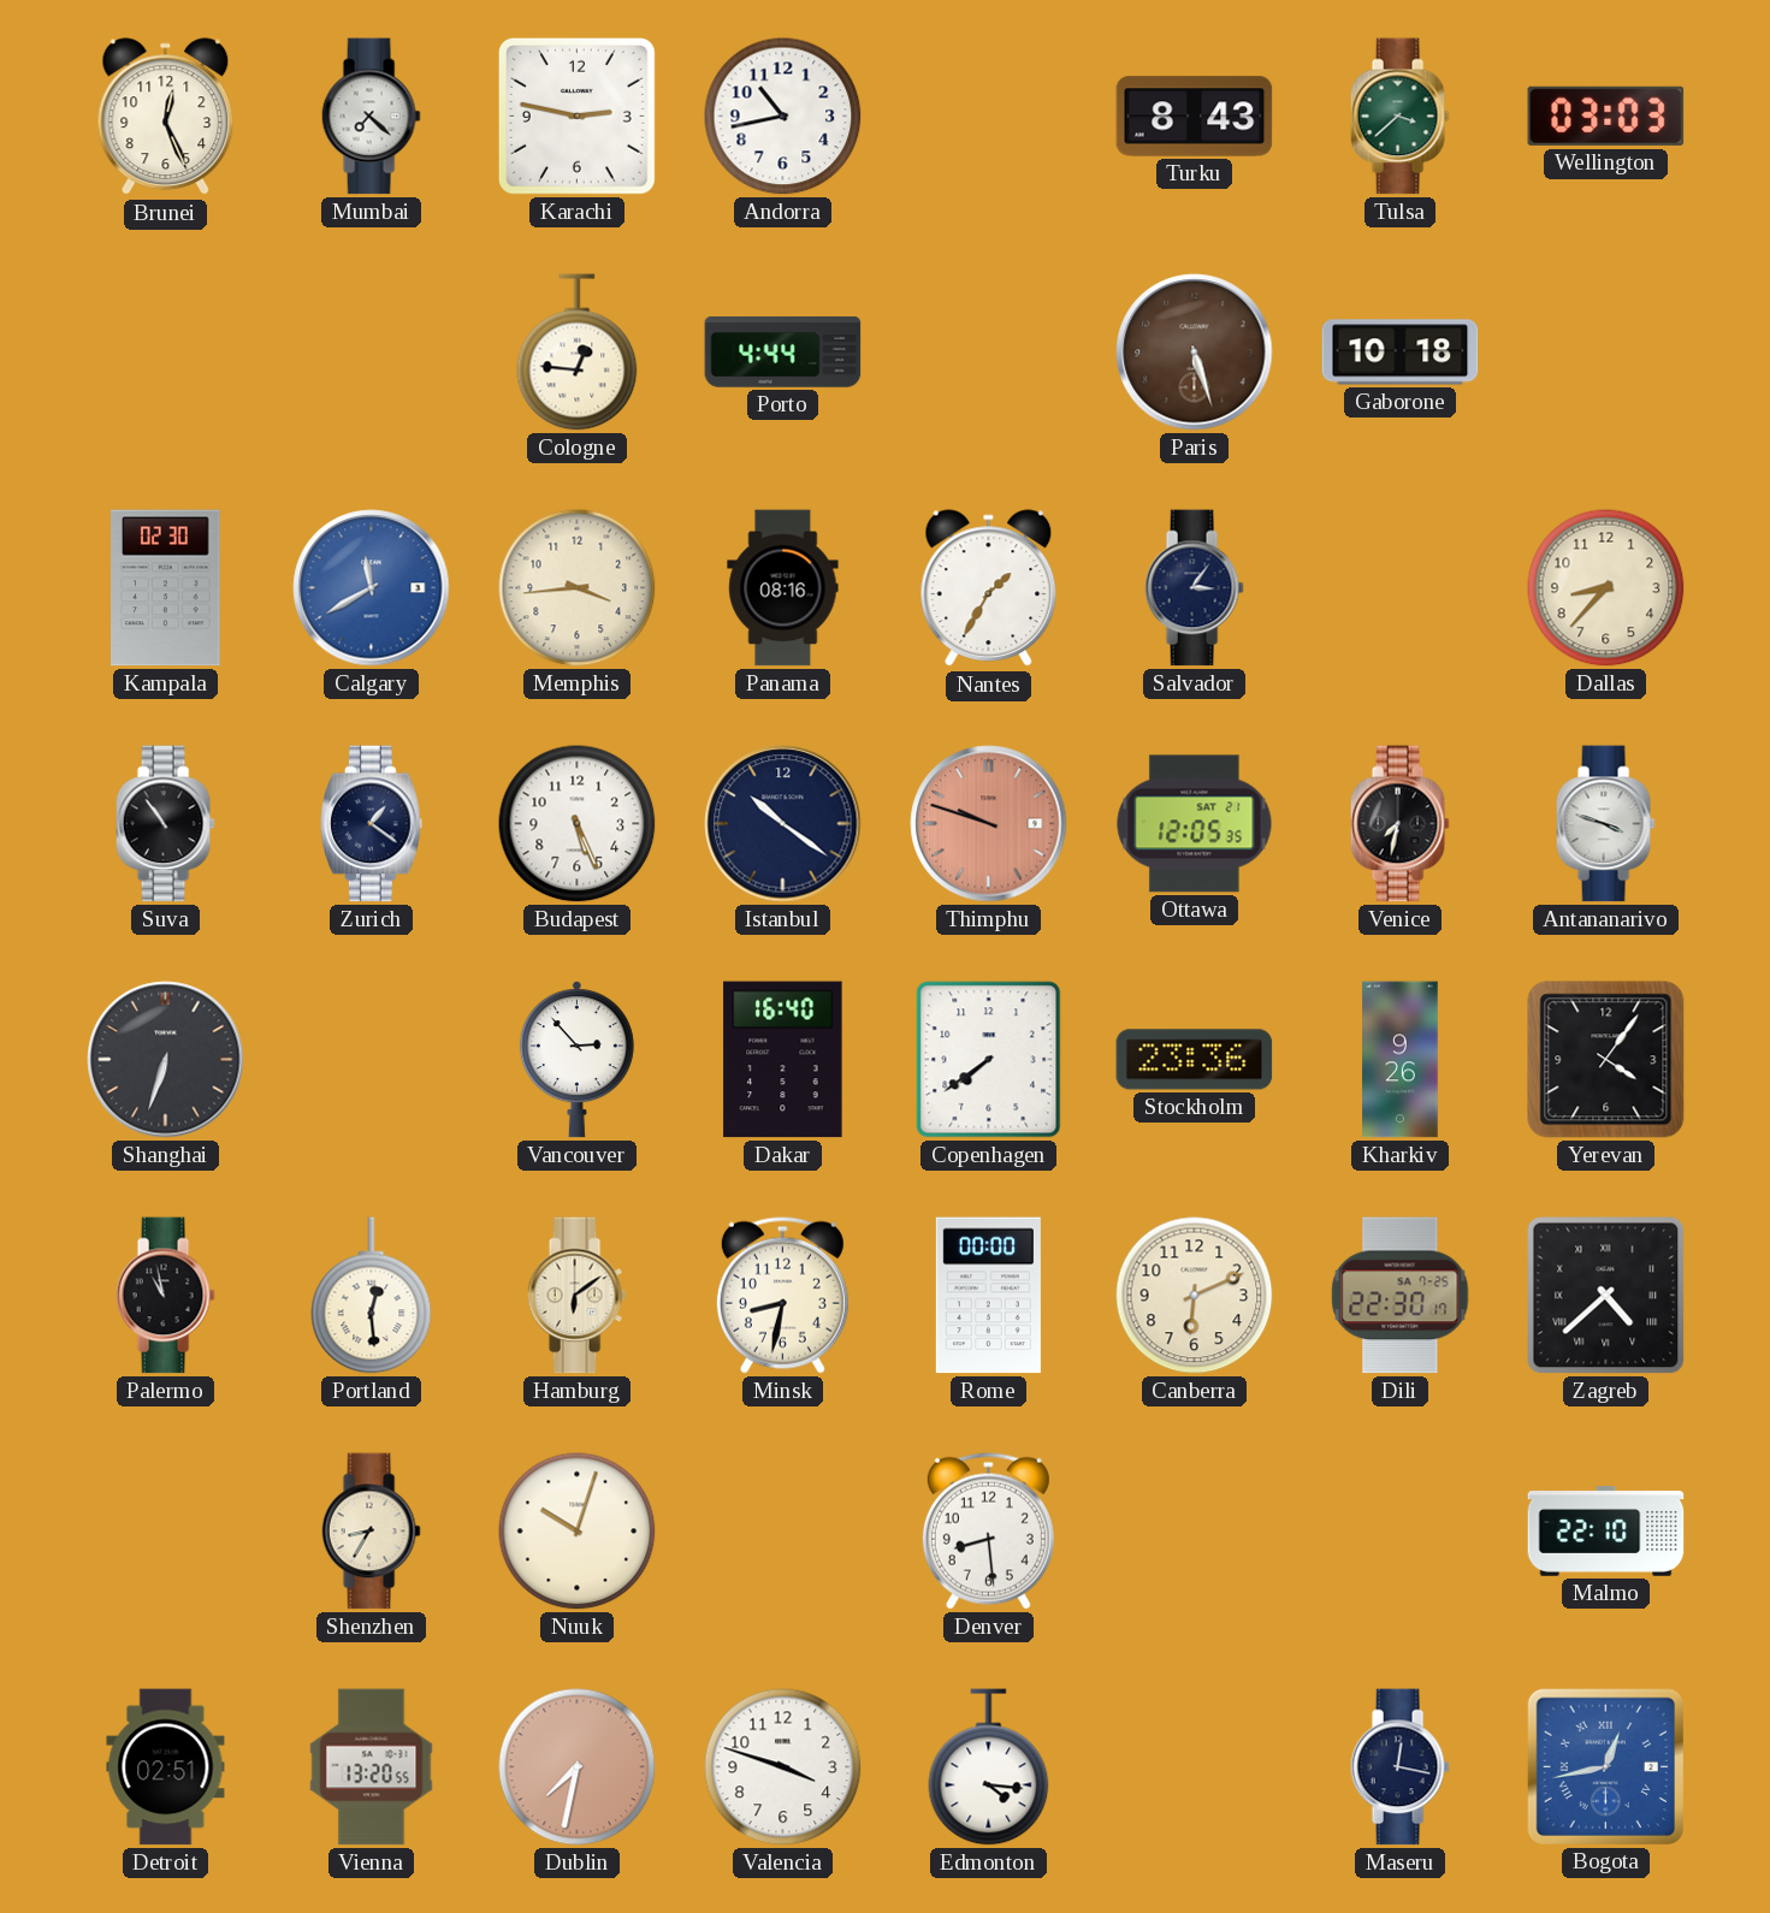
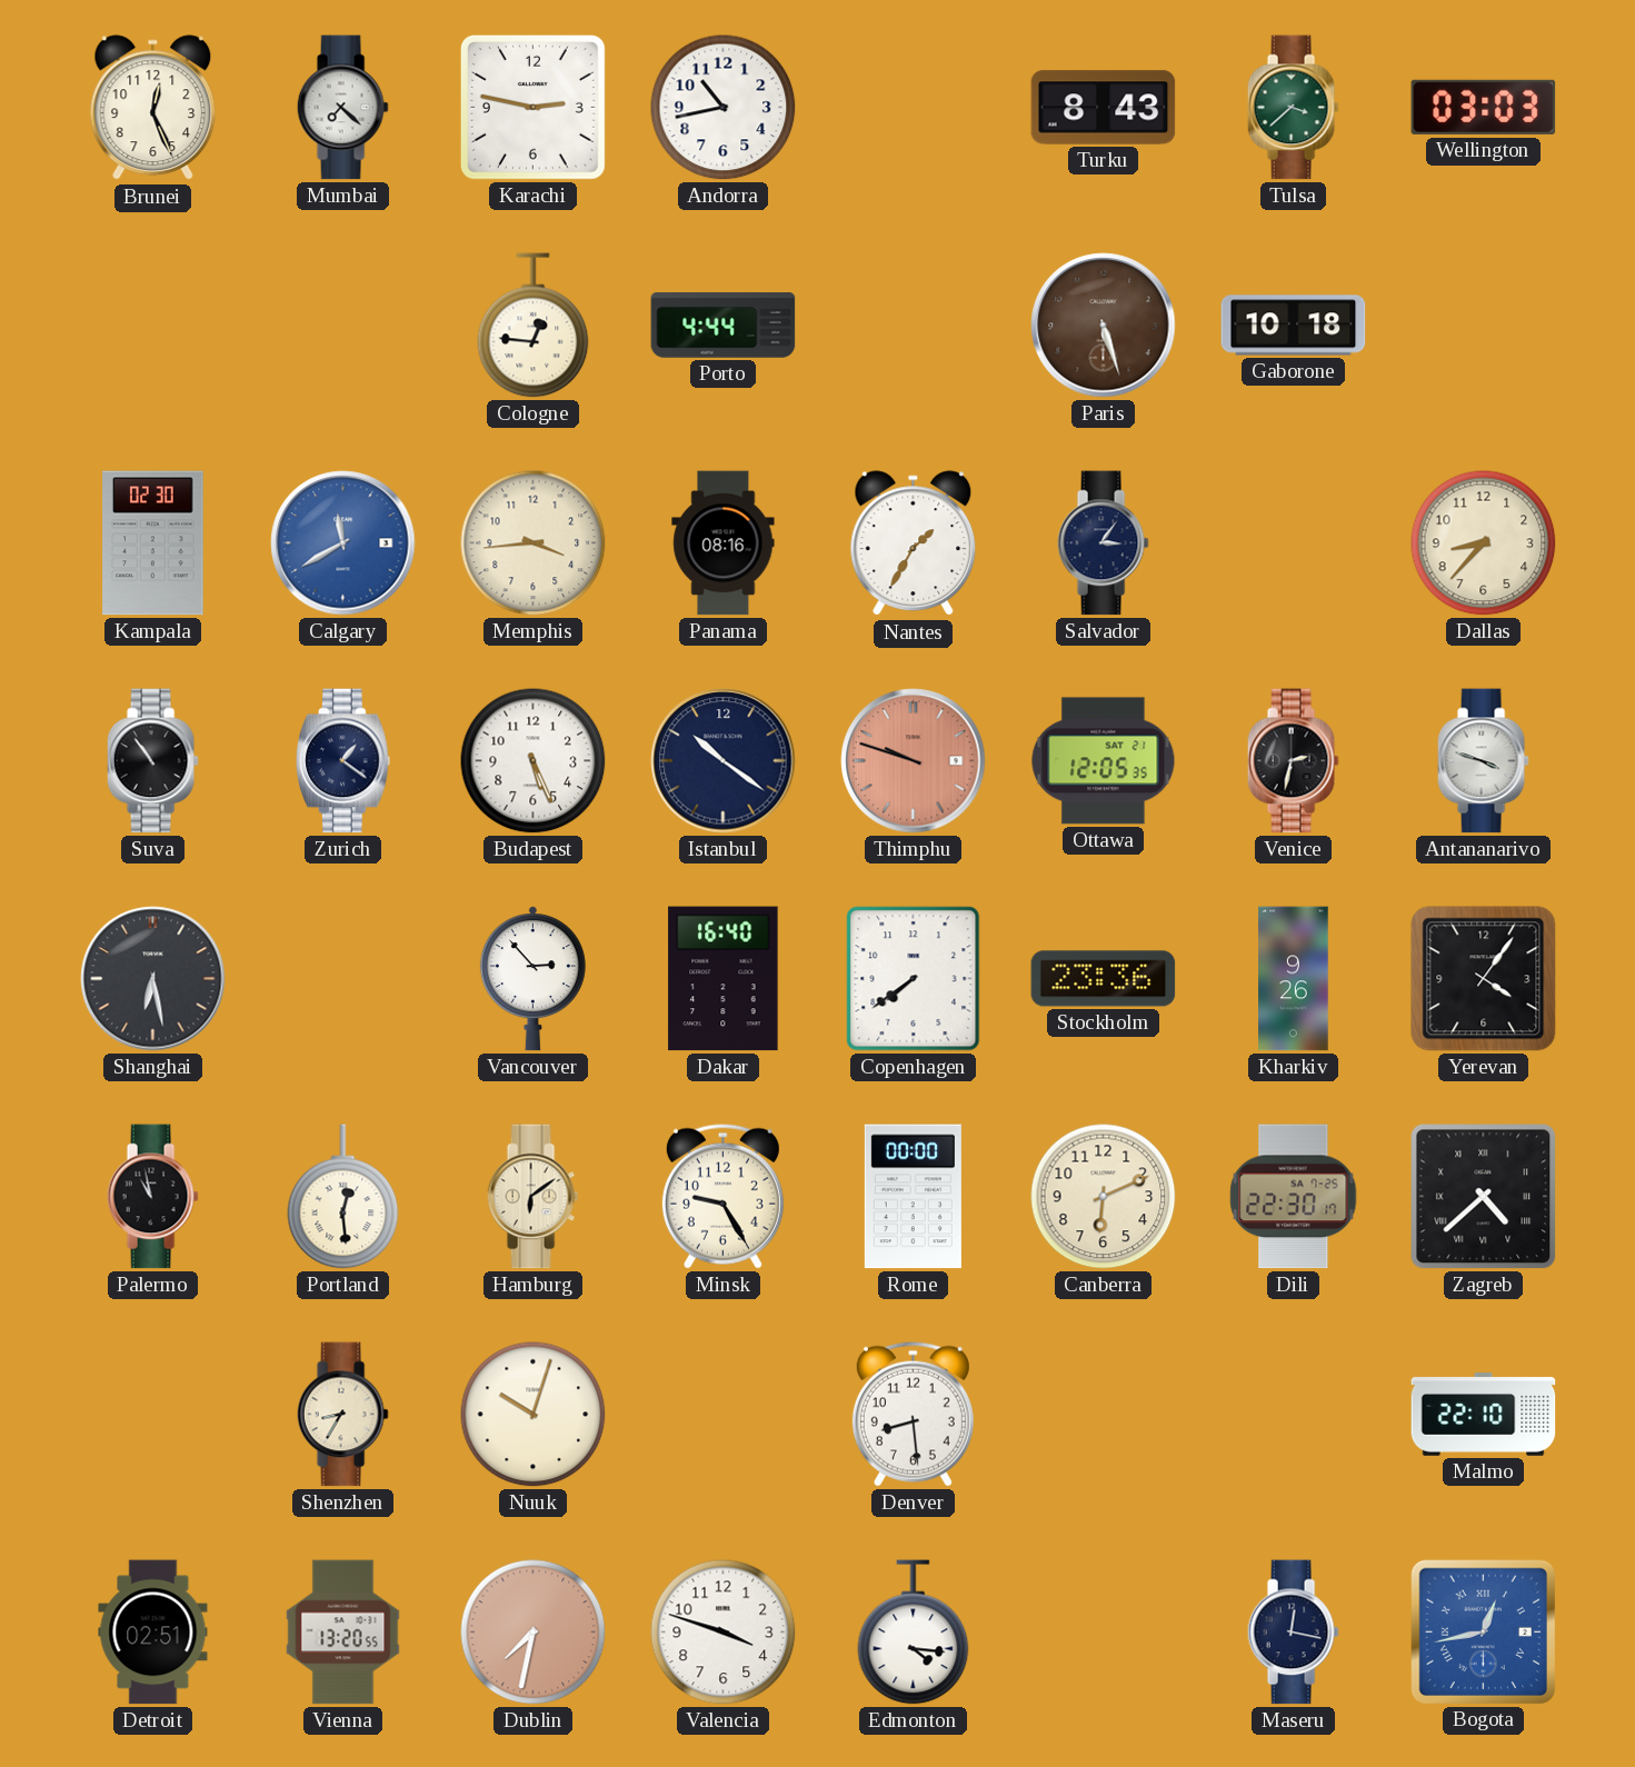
Venice: 7:32 -> 2:32
Shanghai: 6:33 -> 6:28
Minsk: 8:32 -> 9:25
